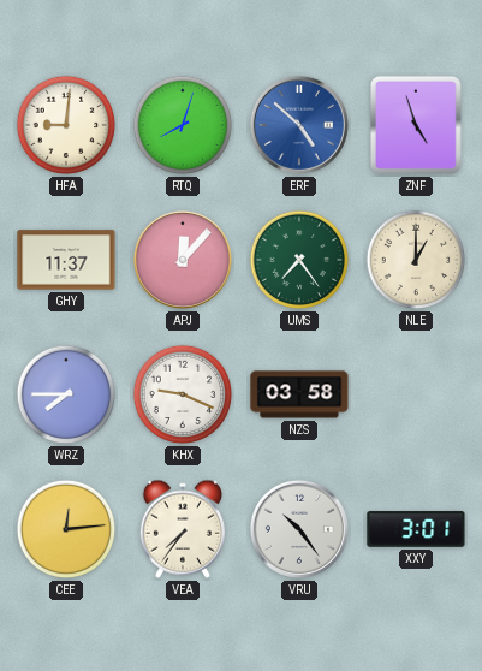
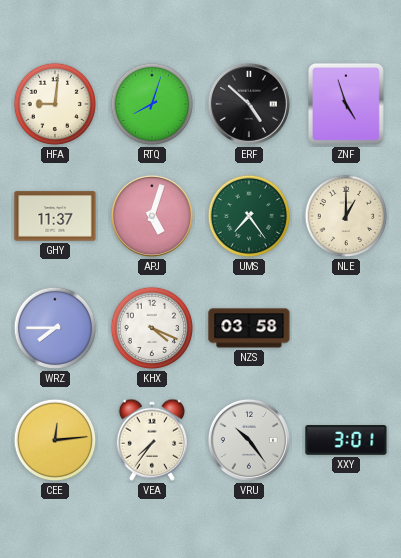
ERF dial: blue -> black
APJ: 12:07 -> 5:03
KHX: 9:19 -> 4:19
